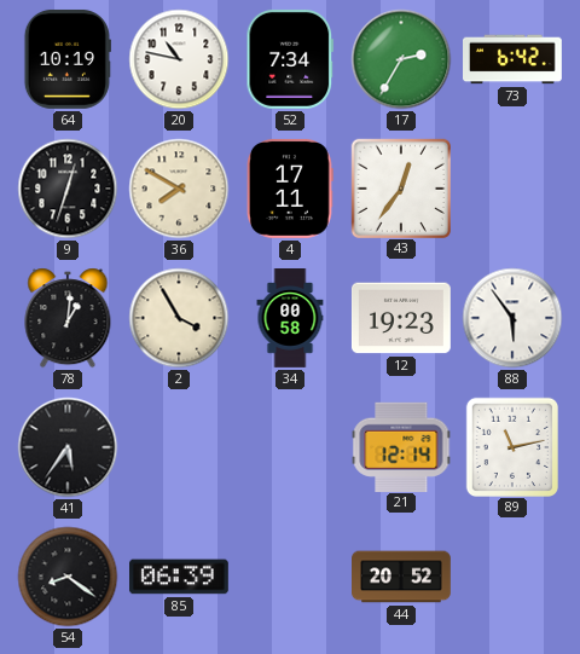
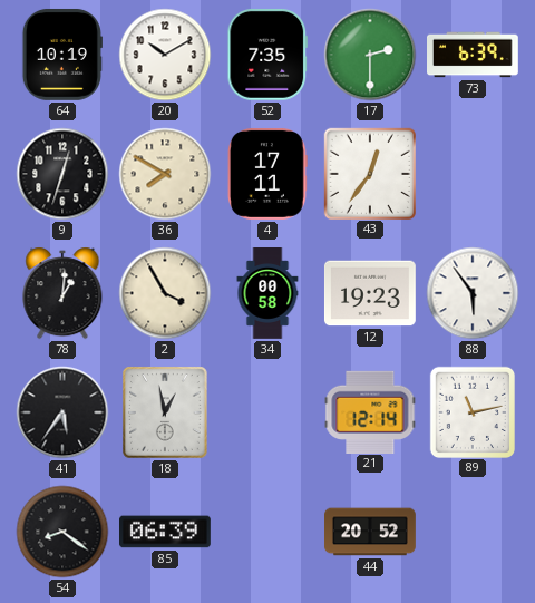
20: 10:47 -> 10:10
52: 7:34 -> 7:35
17: 2:35 -> 2:30
73: 6:42 -> 6:39
18: none -> 12:58
